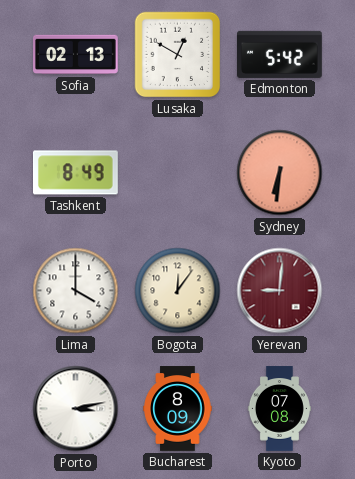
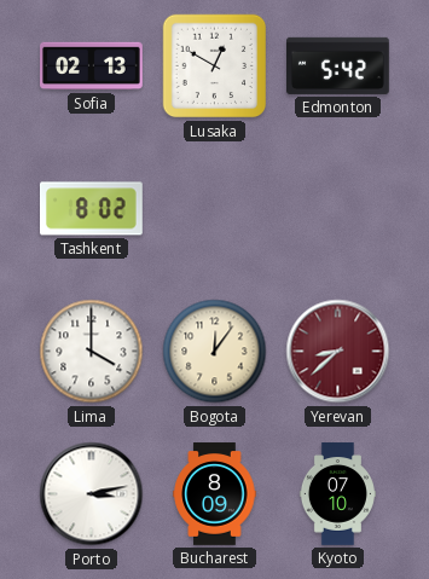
Tashkent: 8:49 -> 8:02
Sydney: 6:31 -> none
Yerevan: 9:01 -> 8:38
Kyoto: 07:08 -> 07:10
